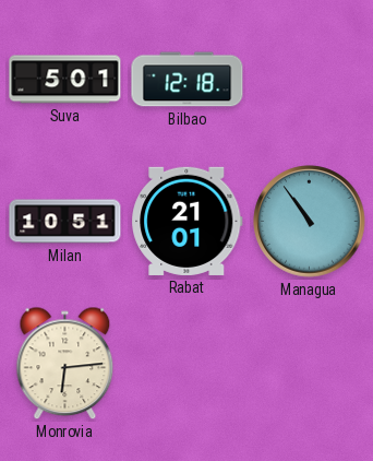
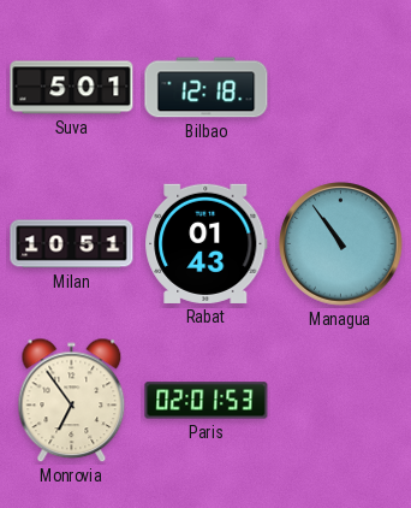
Rabat: 21:01 -> 01:43
Monrovia: 6:14 -> 6:54
Paris: none -> 02:01
